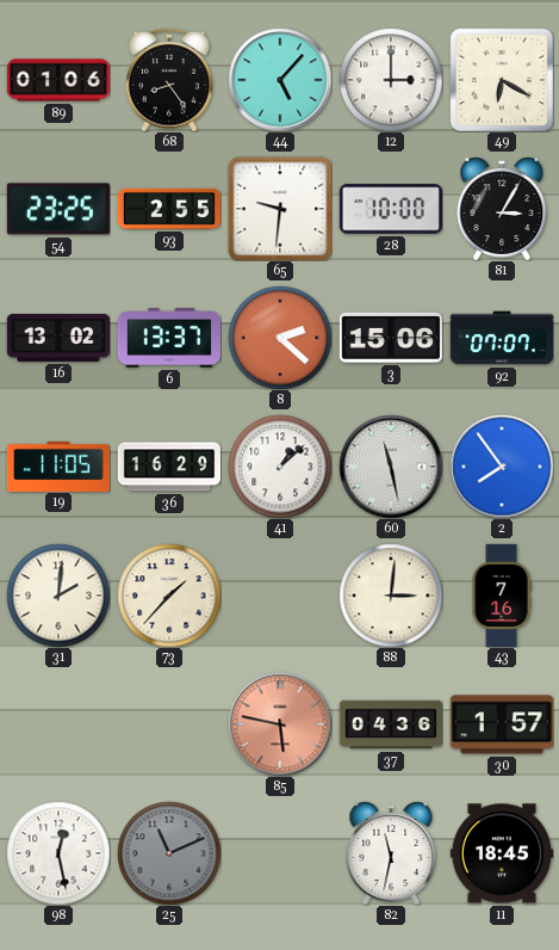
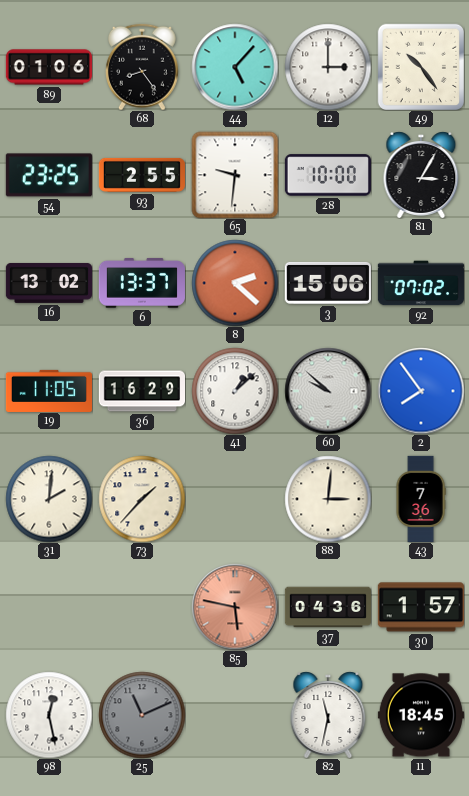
49: 6:20 -> 10:24
92: 07:07 -> 07:02
60: 11:28 -> 9:52
43: 7:16 -> 7:36
